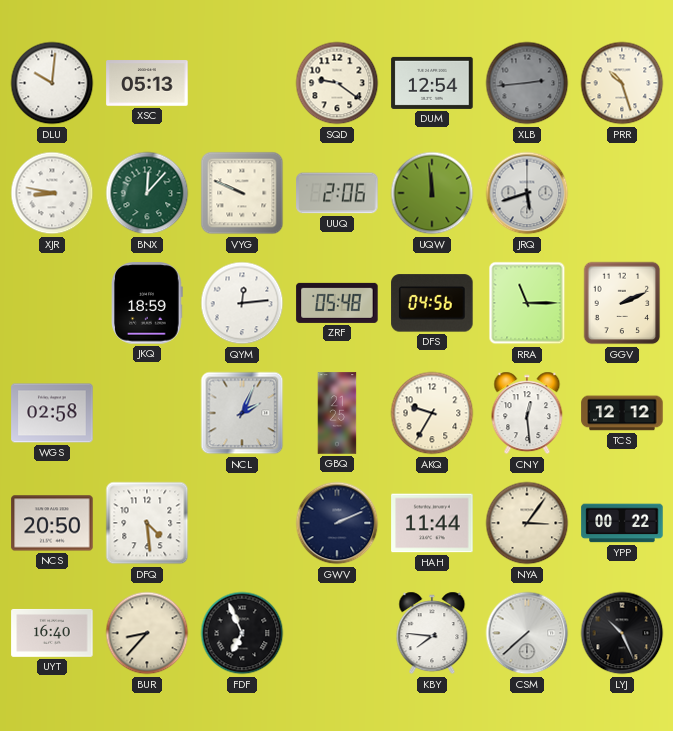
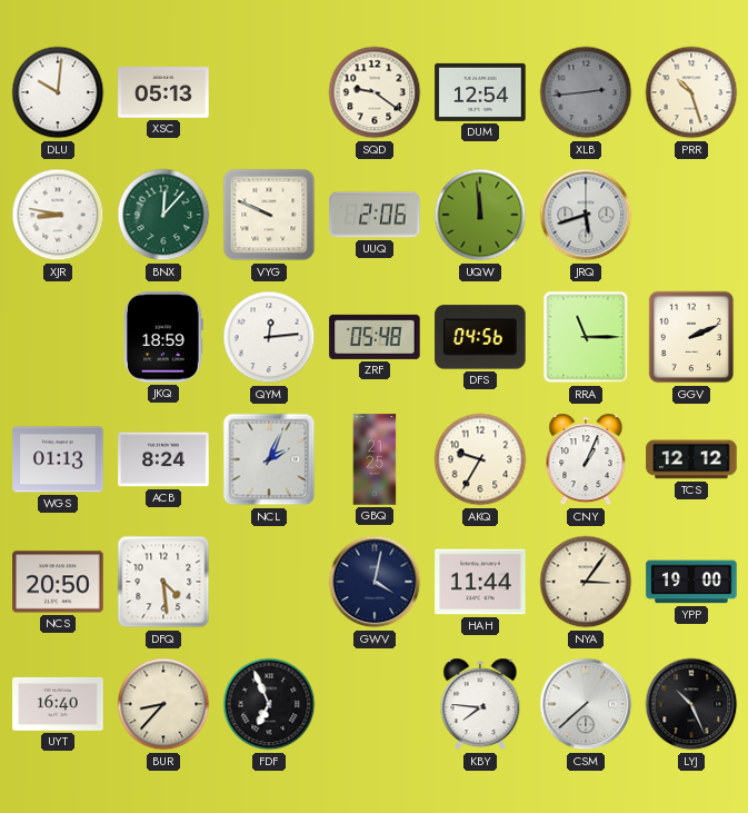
WGS: 02:58 -> 01:13
ACB: none -> 8:24
CNY: 12:29 -> 1:04
GWV: 2:11 -> 4:02
YPP: 00:22 -> 19:00
